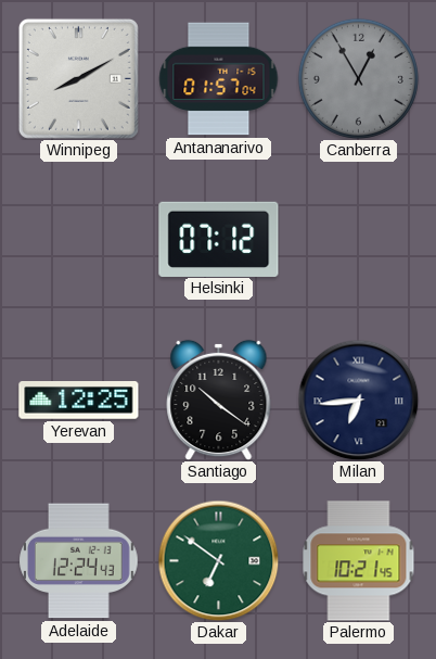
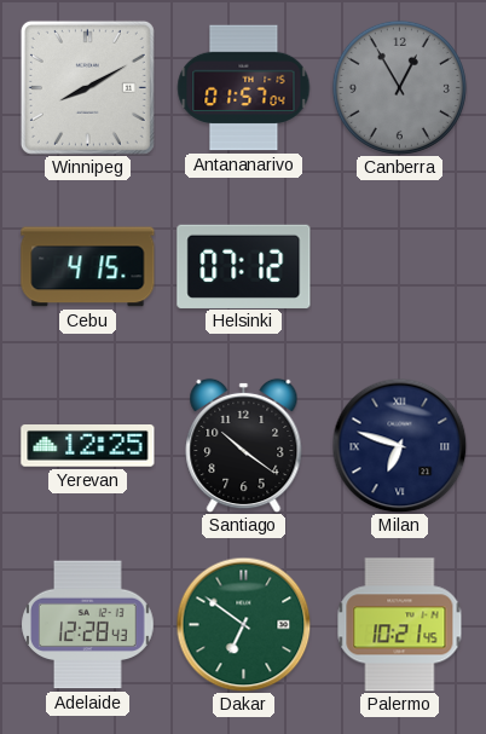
Cebu: none -> 4:15
Milan: 6:44 -> 6:48
Adelaide: 12:24 -> 12:28
